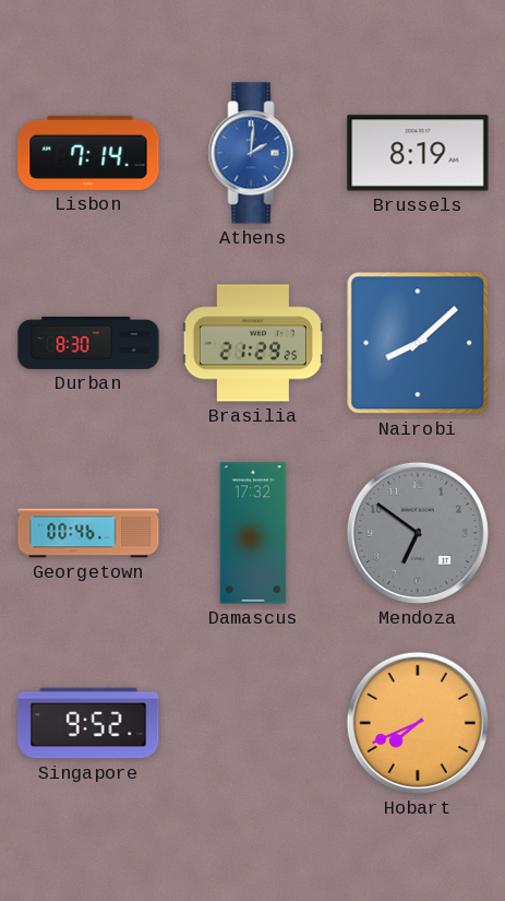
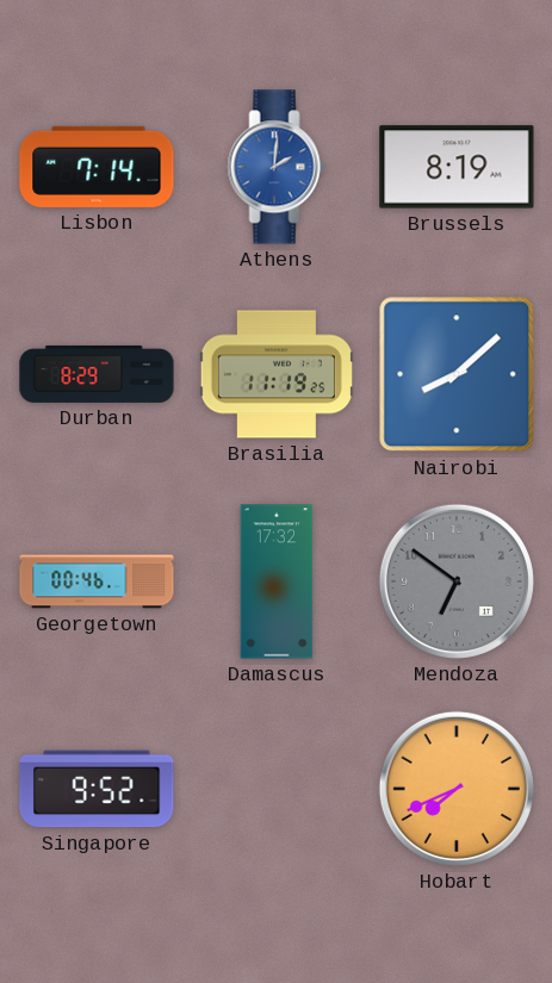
Durban: 8:30 -> 8:29
Brasilia: 21:29 -> 11:19
